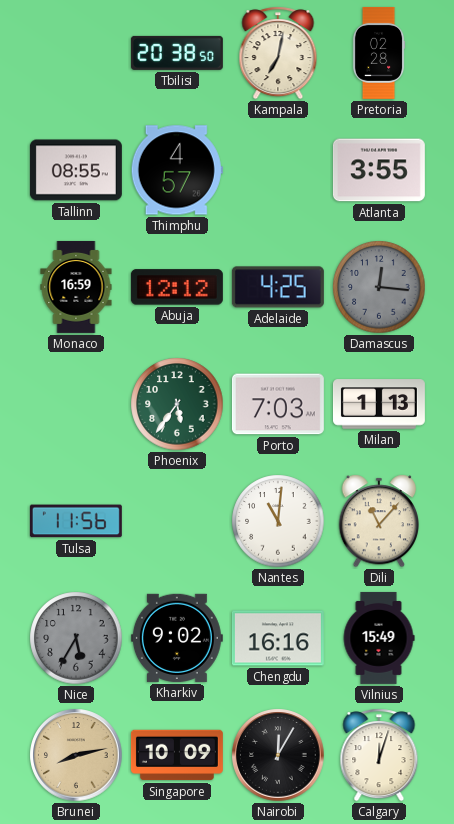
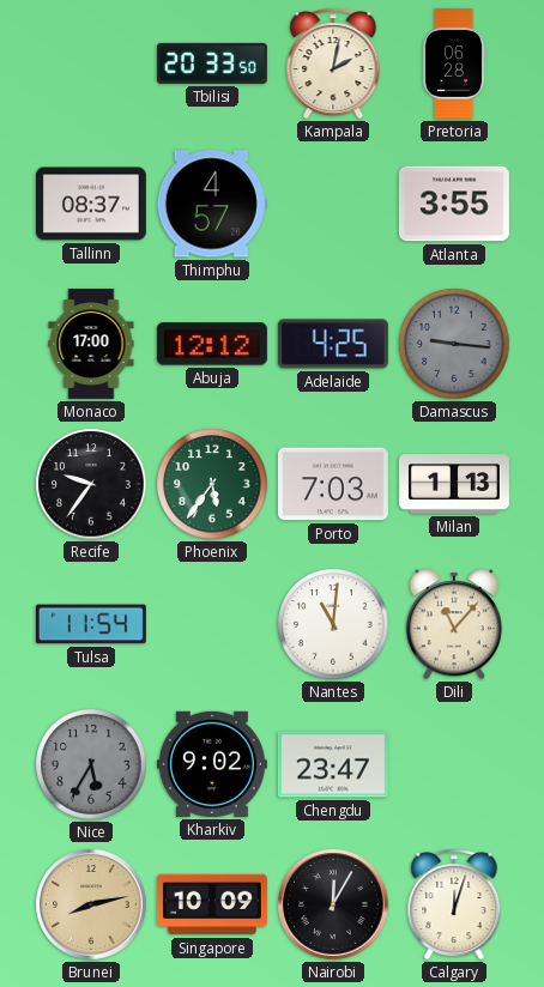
Tbilisi: 20:38 -> 20:33
Kampala: 7:02 -> 2:02
Pretoria: 02:28 -> 06:28
Tallinn: 08:55 -> 08:37
Monaco: 16:59 -> 17:00
Damascus: 12:16 -> 9:16
Recife: none -> 9:36
Tulsa: 11:56 -> 11:54
Chengdu: 16:16 -> 23:47
Vilnius: 15:49 -> none
